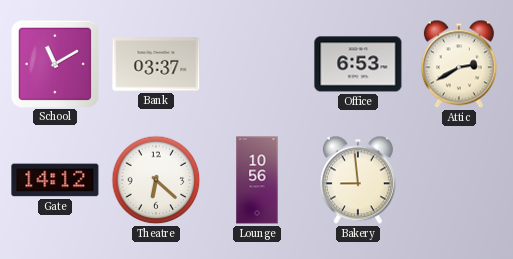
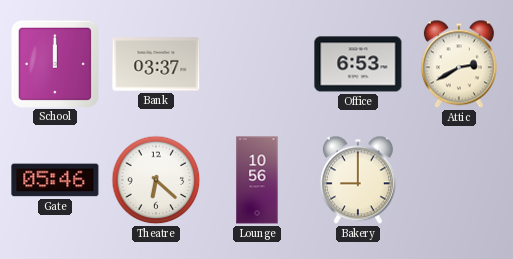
School: 11:10 -> 12:00
Gate: 14:12 -> 05:46
Bakery: 8:59 -> 9:00
